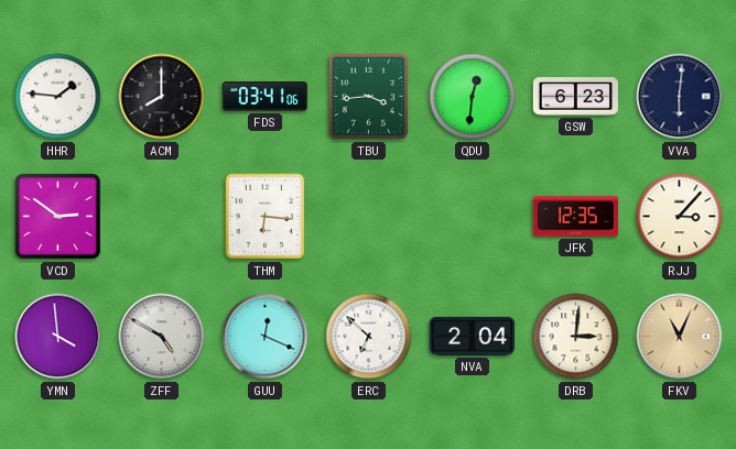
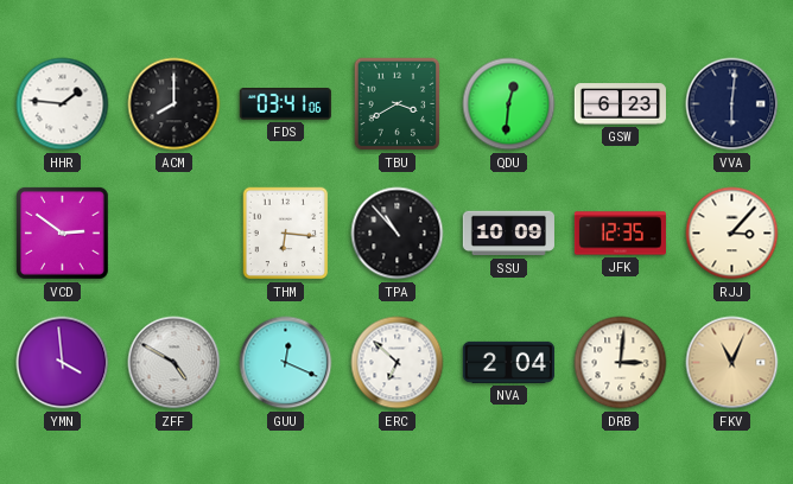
TBU: 3:44 -> 3:40
TPA: none -> 10:53
SSU: none -> 10:09
